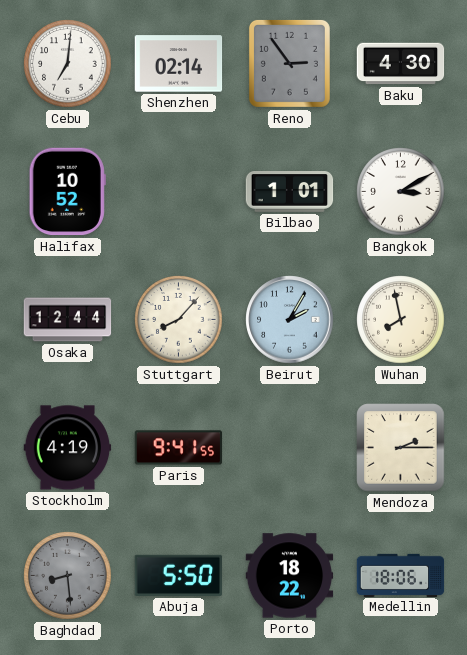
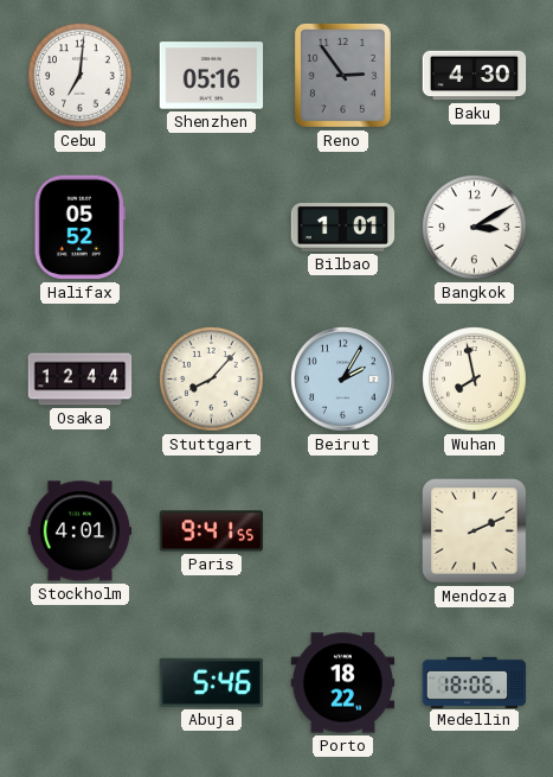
Shenzhen: 02:14 -> 05:16
Halifax: 10:52 -> 05:52
Stockholm: 4:19 -> 4:01
Mendoza: 2:15 -> 2:11
Baghdad: 8:29 -> none
Abuja: 5:50 -> 5:46
